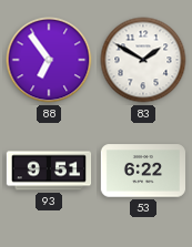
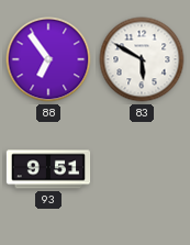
83: 1:50 -> 5:50
53: 6:22 -> none
